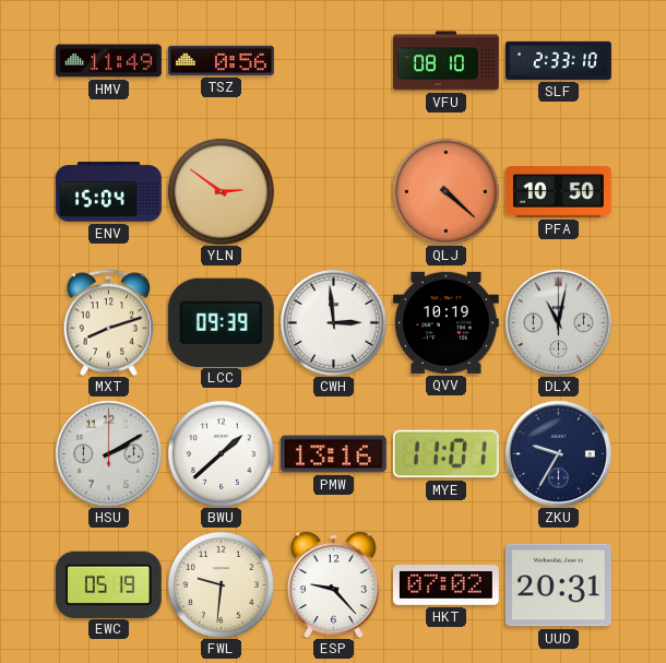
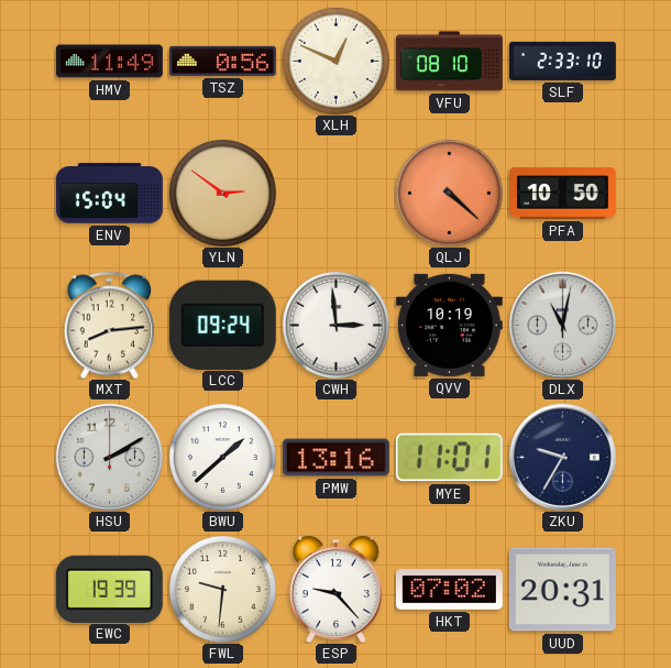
XLH: none -> 12:49
MXT: 8:12 -> 8:14
LCC: 09:39 -> 09:24
EWC: 05:19 -> 19:39
